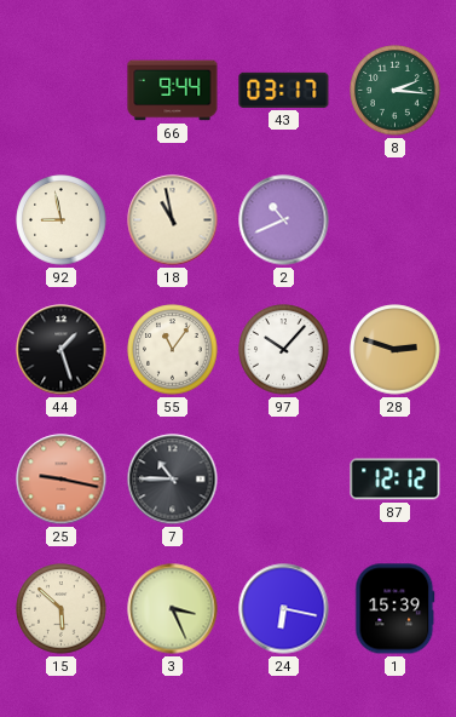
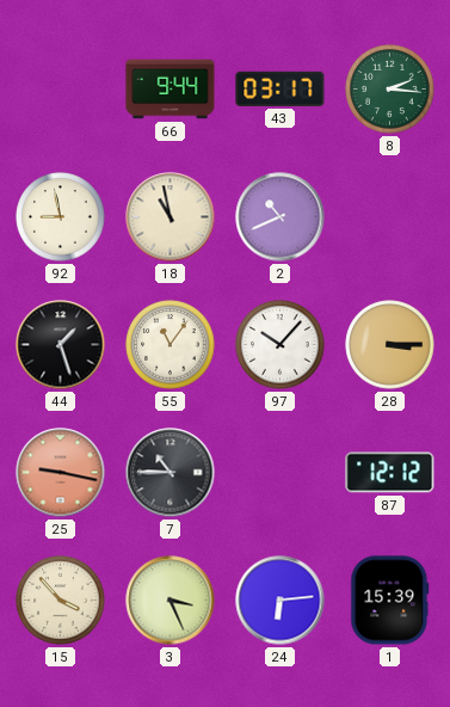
28: 2:48 -> 3:15
15: 5:52 -> 3:53
24: 6:17 -> 6:14
